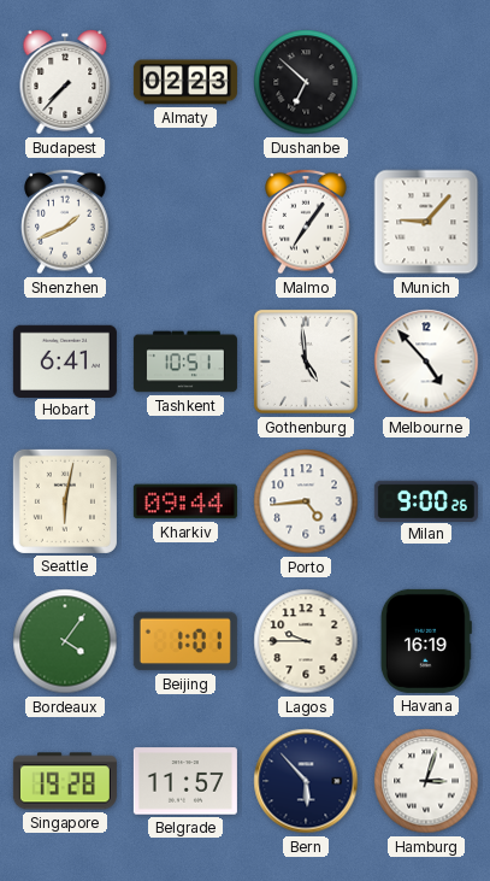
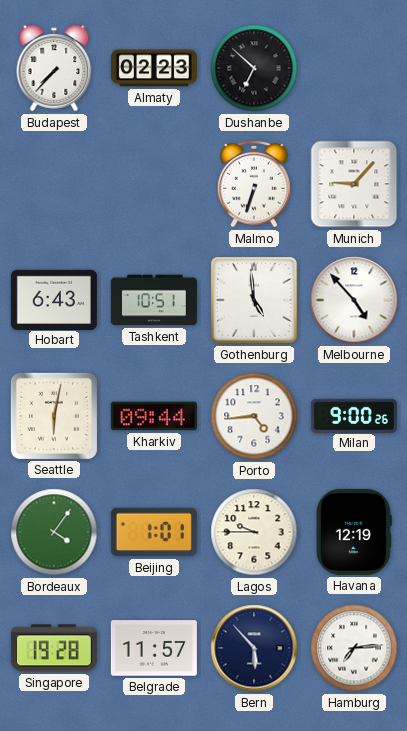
Shenzhen: 1:41 -> none
Malmo: 7:06 -> 6:33
Hobart: 6:41 -> 6:43
Havana: 16:19 -> 12:19
Hamburg: 3:03 -> 7:14
